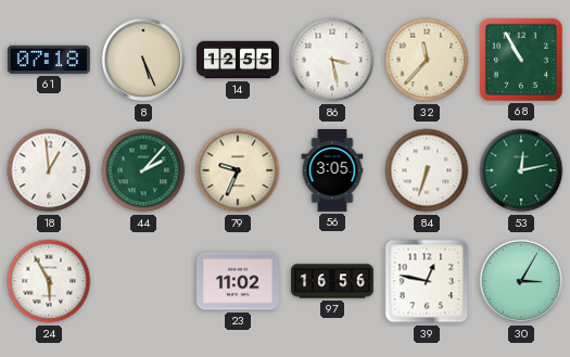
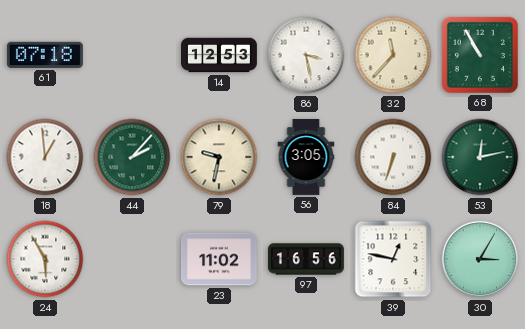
8: 5:26 -> none
14: 12:55 -> 12:53
79: 9:34 -> 9:32
